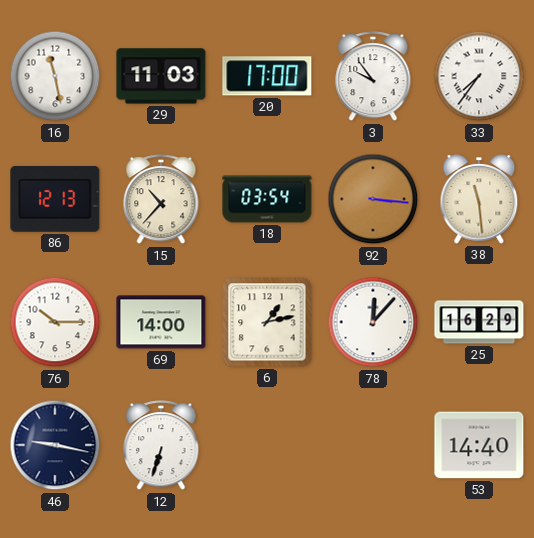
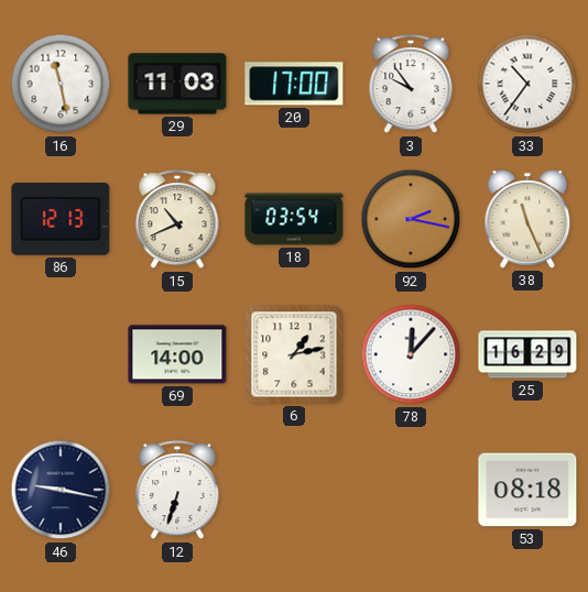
33: 7:36 -> 10:36
15: 10:37 -> 10:41
92: 3:16 -> 2:17
38: 11:29 -> 11:26
76: 10:15 -> none
53: 14:40 -> 08:18
